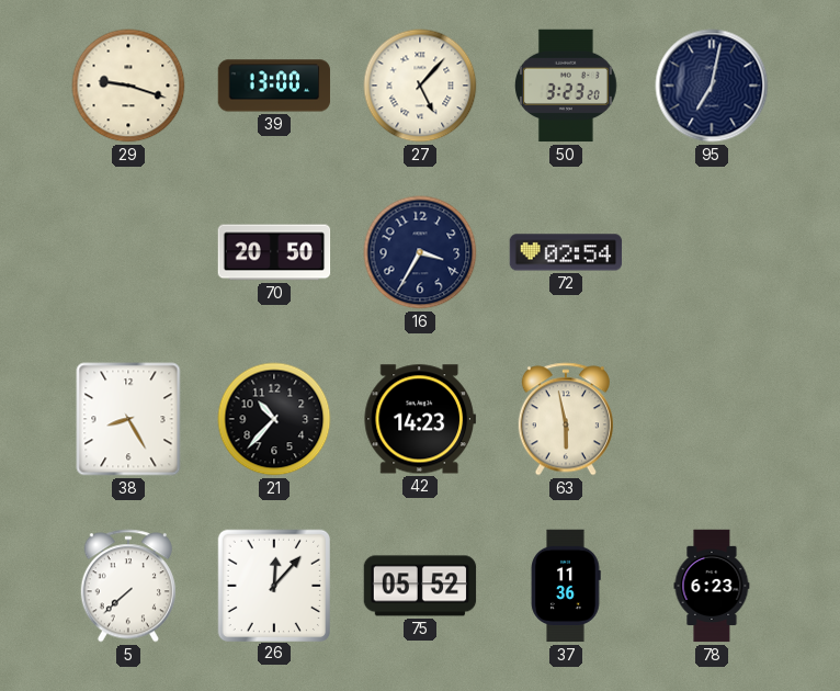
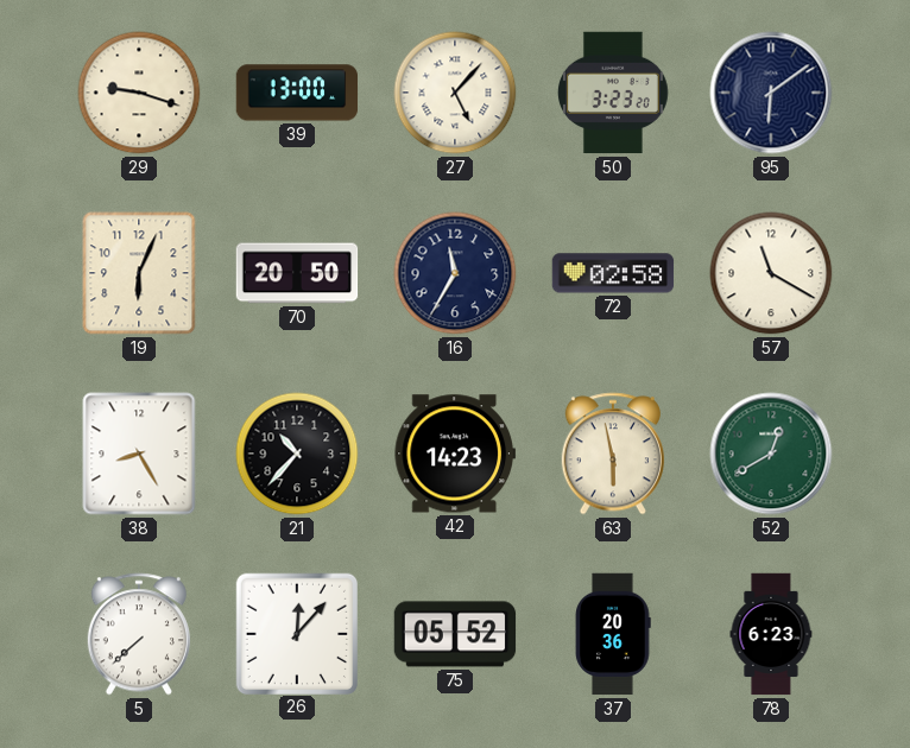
95: 7:02 -> 6:09
19: none -> 6:04
16: 3:35 -> 11:35
72: 02:54 -> 02:58
57: none -> 11:20
52: none -> 12:40
37: 11:36 -> 20:36
